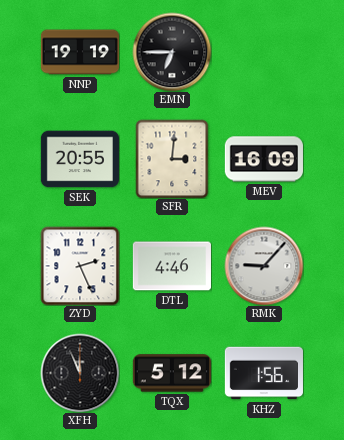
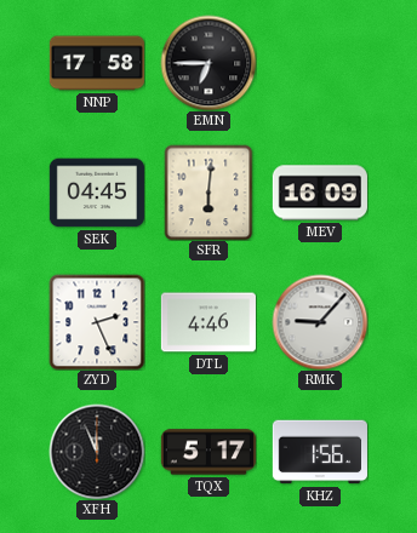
NNP: 19:19 -> 17:58
SEK: 20:55 -> 04:45
SFR: 3:01 -> 6:01
TQX: 5:12 -> 5:17
